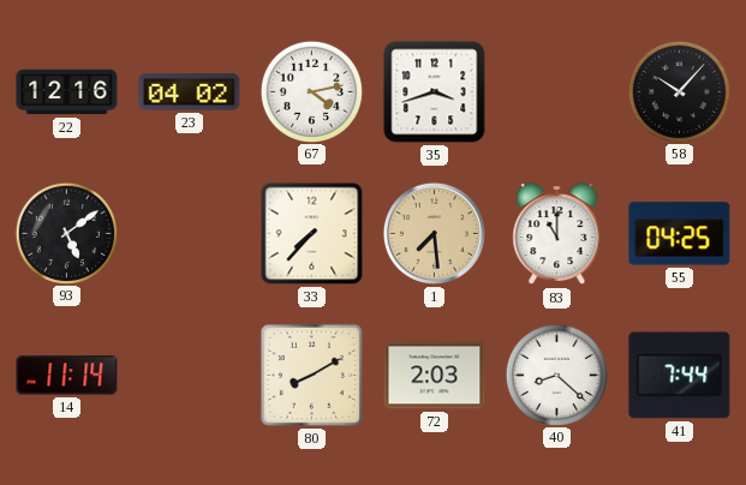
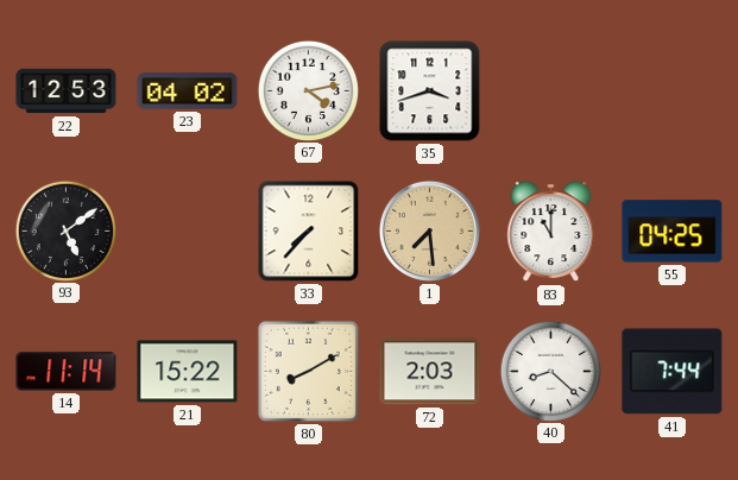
22: 12:16 -> 12:53
58: 10:07 -> none
21: none -> 15:22
